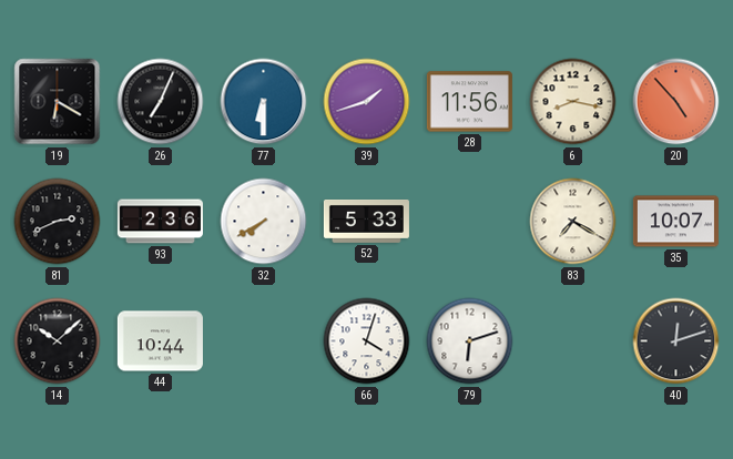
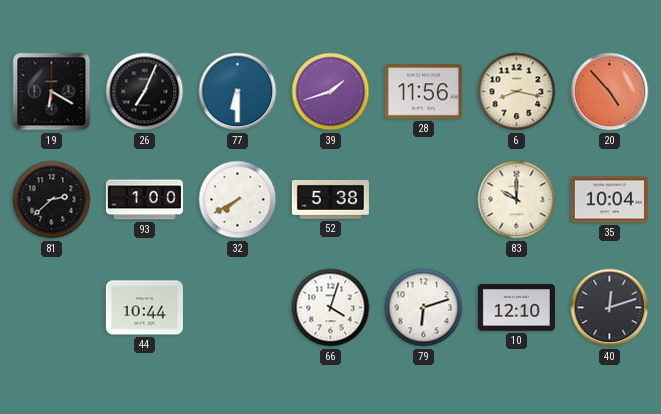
81: 2:41 -> 2:38
93: 2:36 -> 1:00
52: 5:33 -> 5:38
83: 7:20 -> 10:00
35: 10:07 -> 10:04
14: 10:08 -> none
10: none -> 12:10
